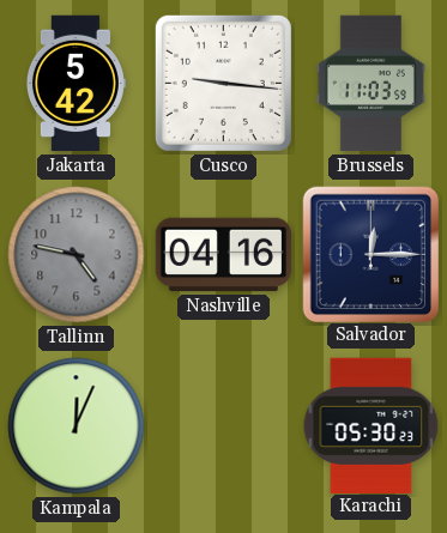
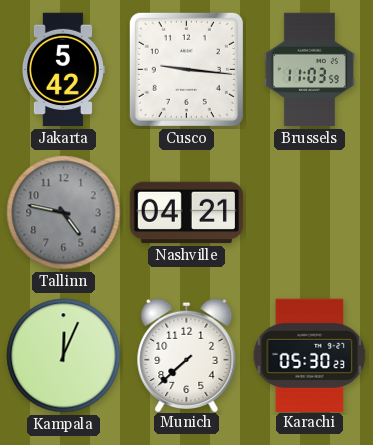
Nashville: 04:16 -> 04:21
Salvador: 12:15 -> none
Munich: none -> 7:38
